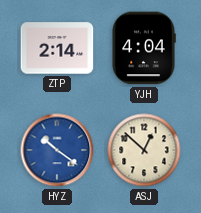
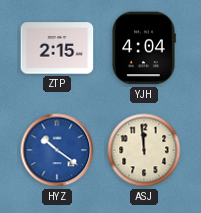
ZTP: 2:14 -> 2:15
ASJ: 12:52 -> 11:59
